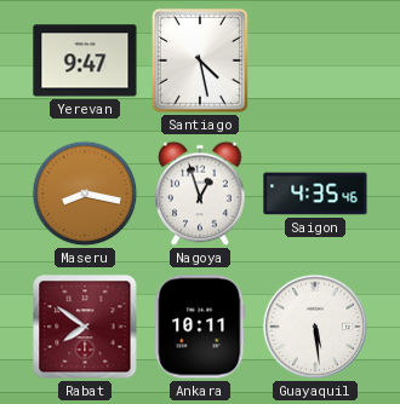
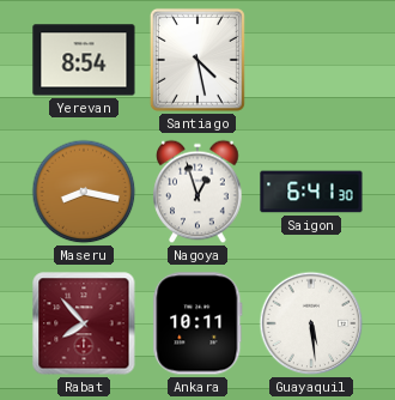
Yerevan: 9:47 -> 8:54
Saigon: 4:35 -> 6:41
Rabat: 7:51 -> 7:53
